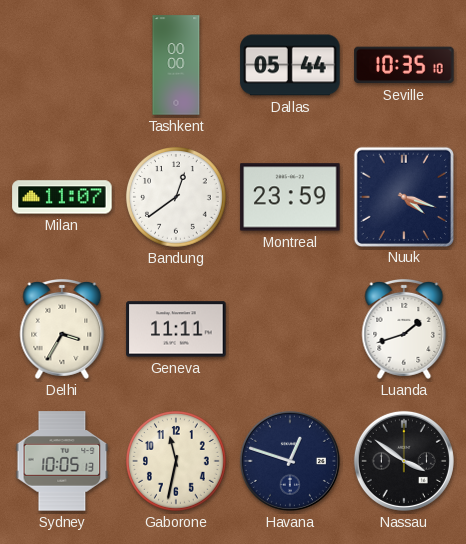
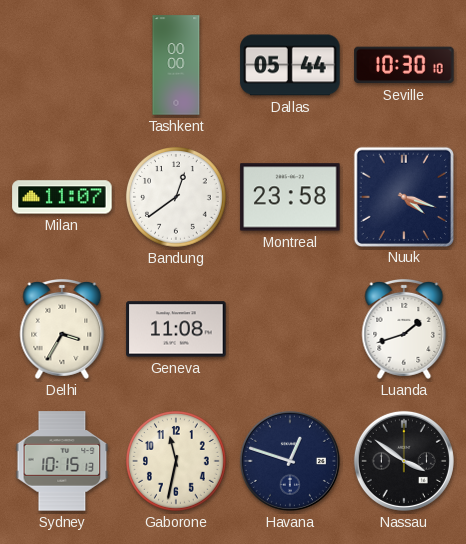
Seville: 10:35 -> 10:30
Montreal: 23:59 -> 23:58
Geneva: 11:11 -> 11:08
Sydney: 10:05 -> 10:15
